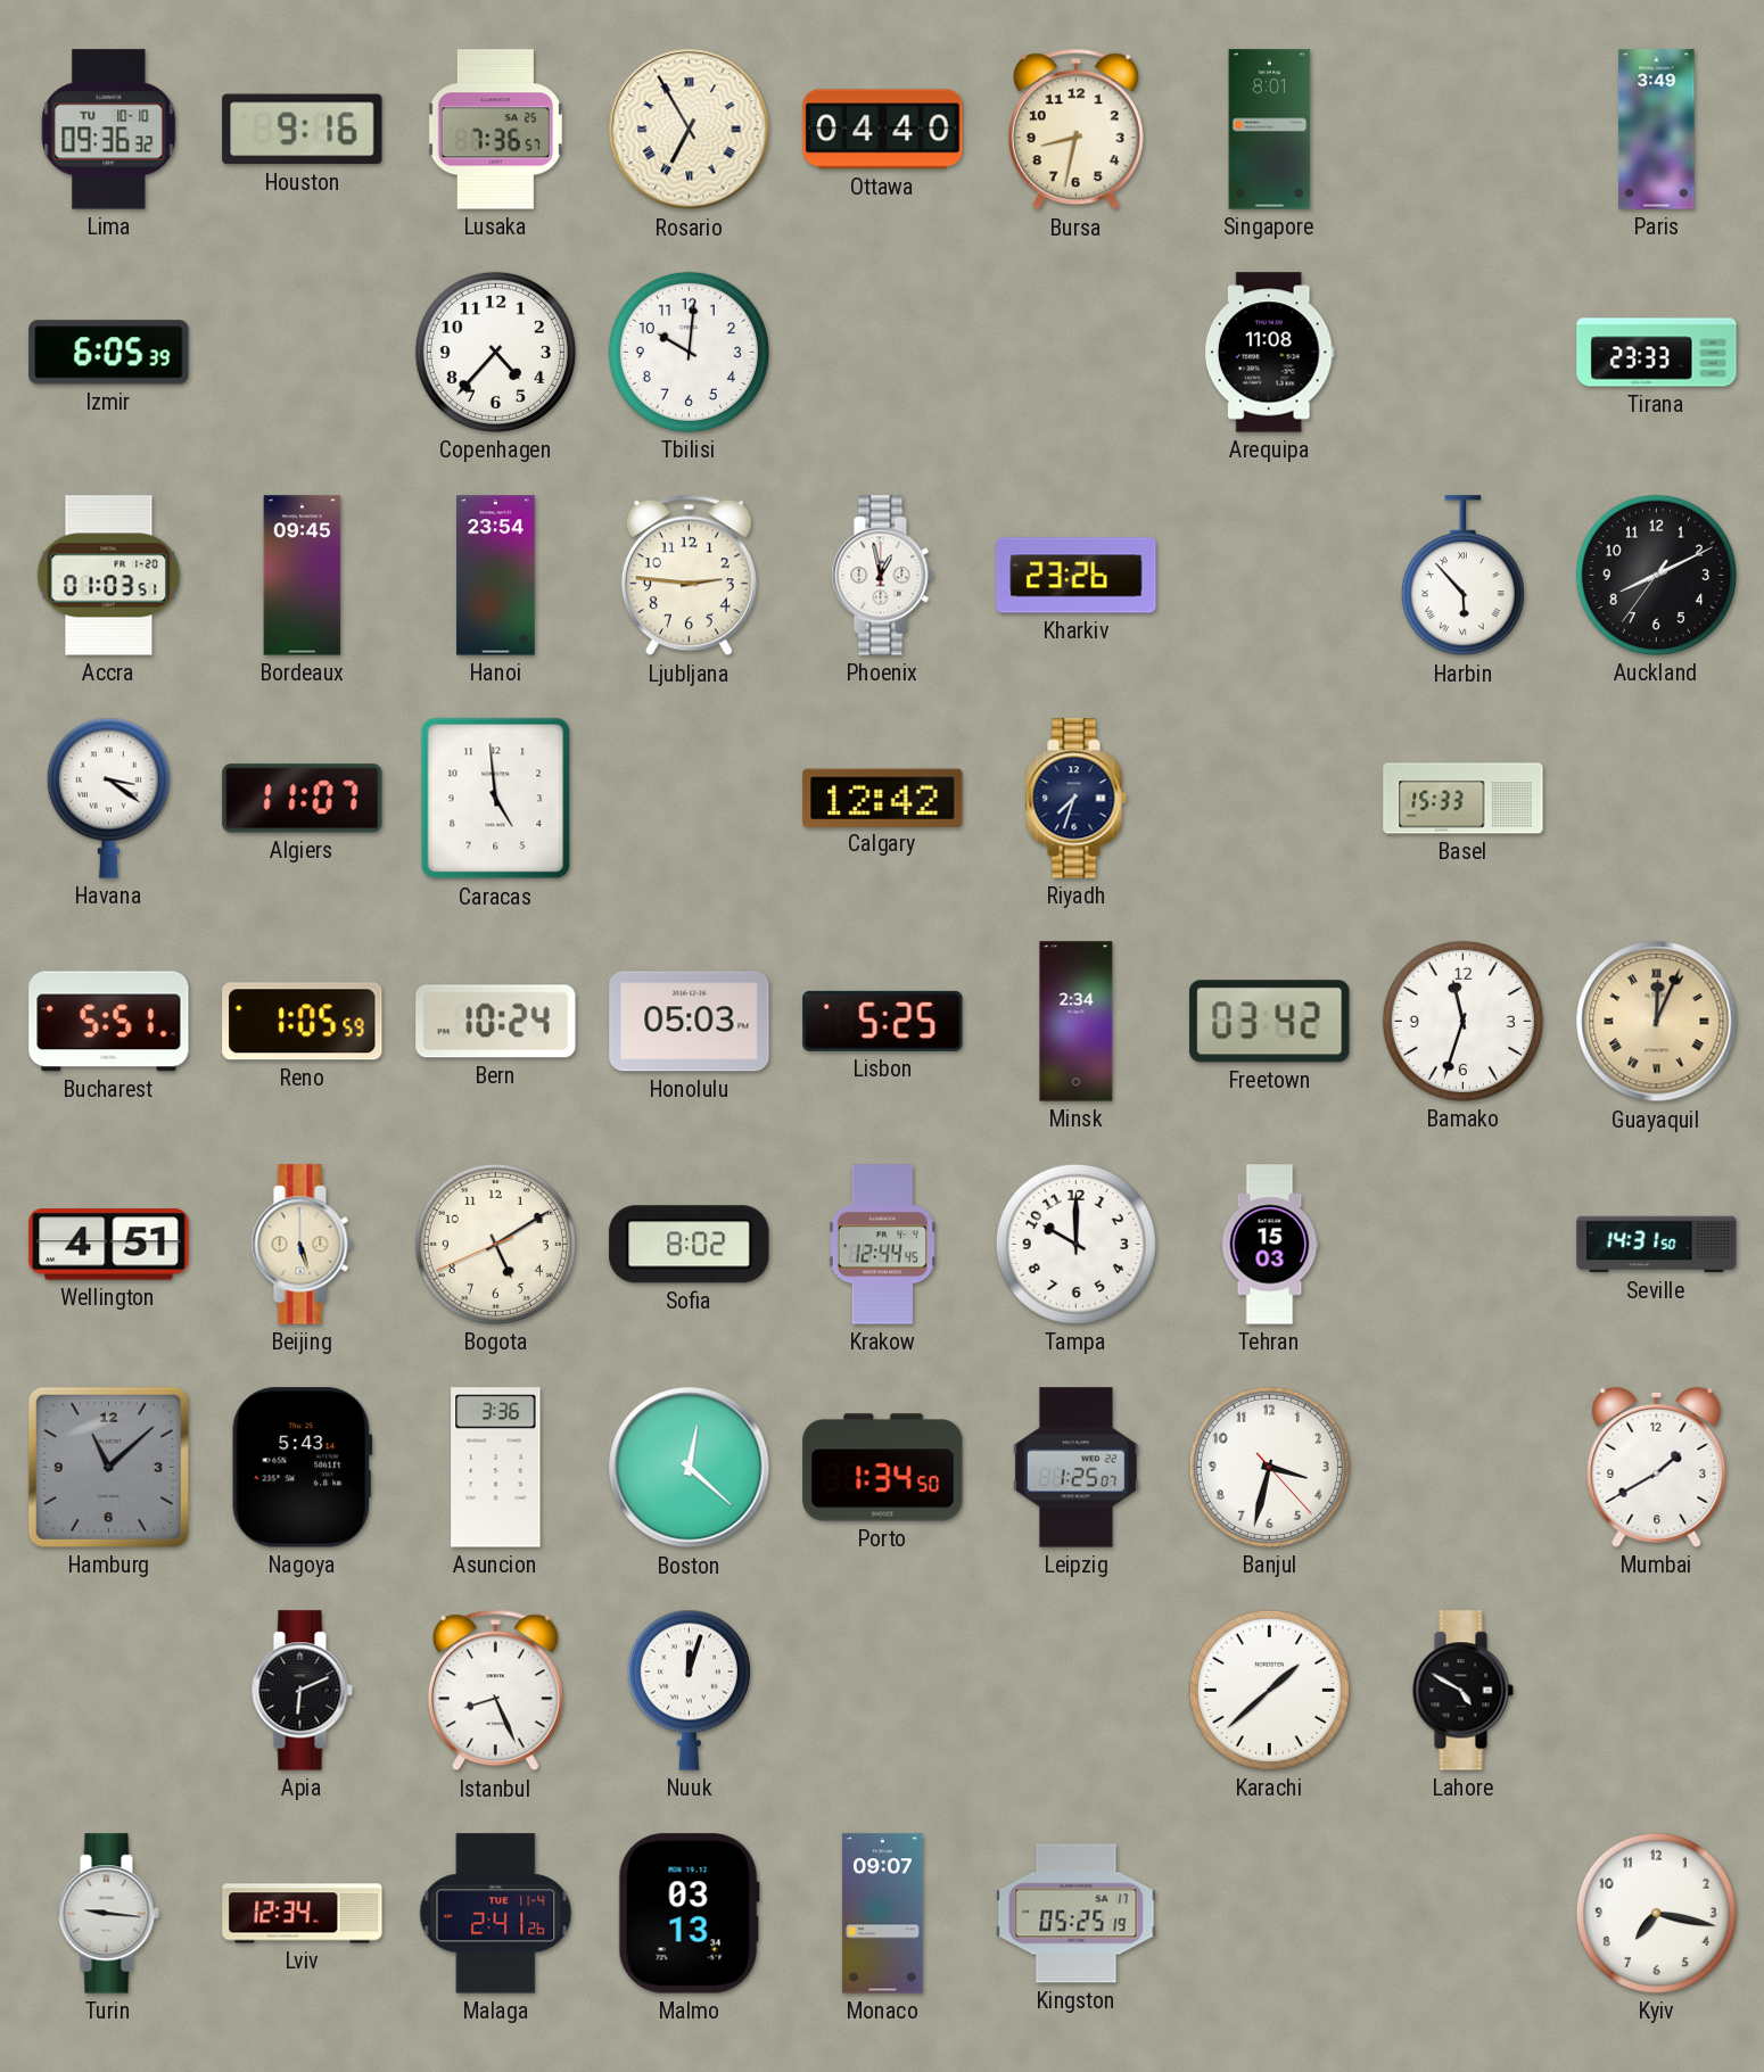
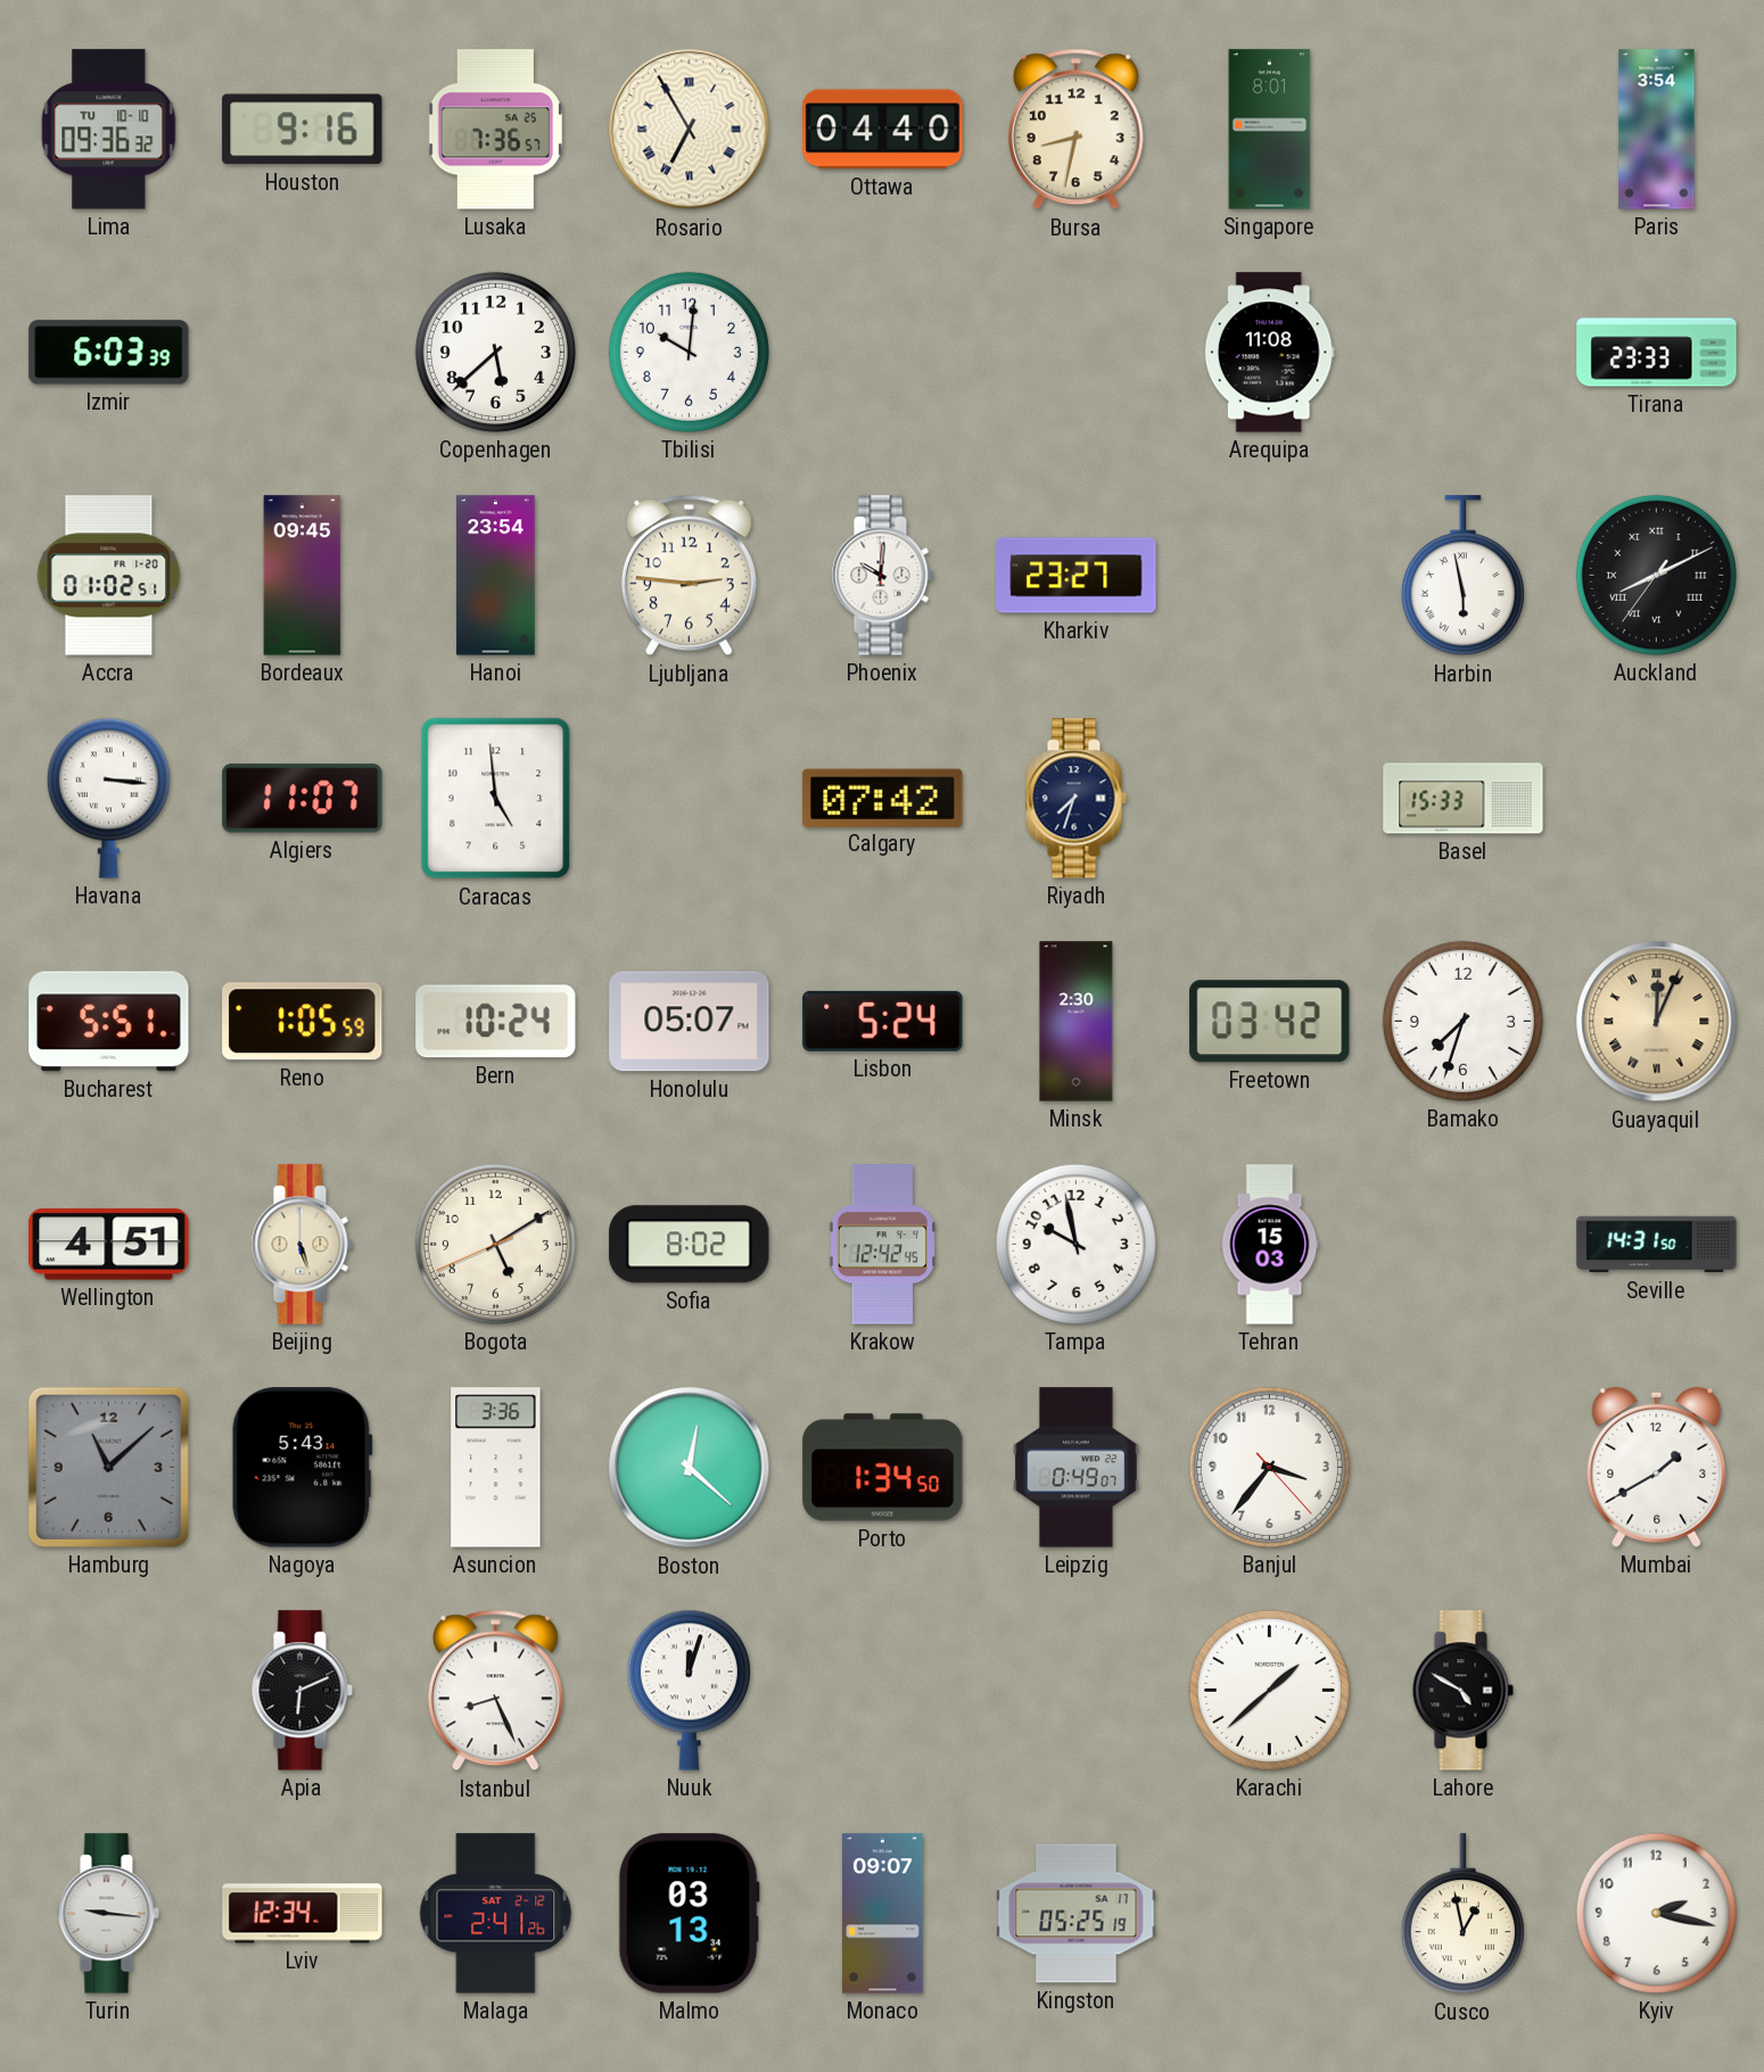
Paris: 3:49 -> 3:54
Izmir: 6:05 -> 6:03
Copenhagen: 4:37 -> 5:38
Accra: 01:03 -> 01:02
Phoenix: 12:58 -> 10:01
Kharkiv: 23:26 -> 23:27
Harbin: 5:53 -> 5:58
Auckland numerals: Arabic -> Roman
Havana: 3:21 -> 3:16
Calgary: 12:42 -> 07:42
Honolulu: 05:03 -> 05:07
Lisbon: 5:25 -> 5:24
Minsk: 2:34 -> 2:30
Bamako: 11:33 -> 7:33
Krakow: 12:44 -> 12:42
Tampa: 10:00 -> 9:58
Leipzig: 1:25 -> 0:49
Banjul: 3:32 -> 3:36
Malaga date: TUE 11-4 -> SAT 2-12
Cusco: none -> 12:58
Kyiv: 7:17 -> 2:17
